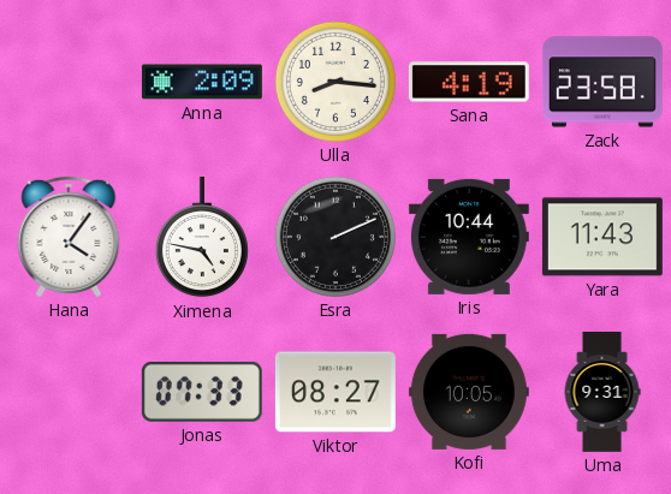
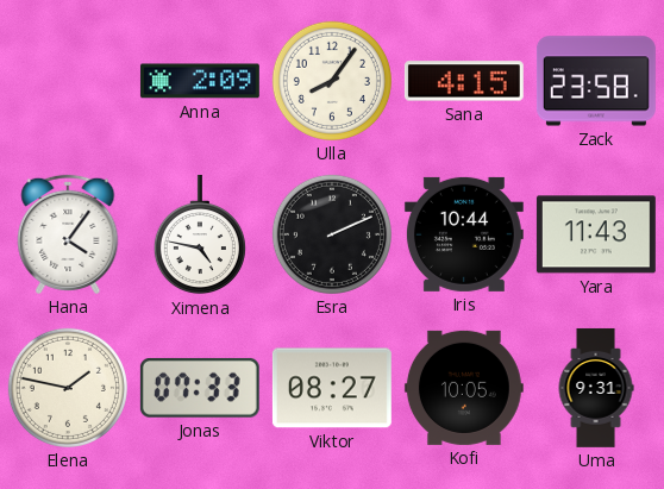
Ulla: 8:16 -> 8:06
Sana: 4:19 -> 4:15
Elena: none -> 1:47
